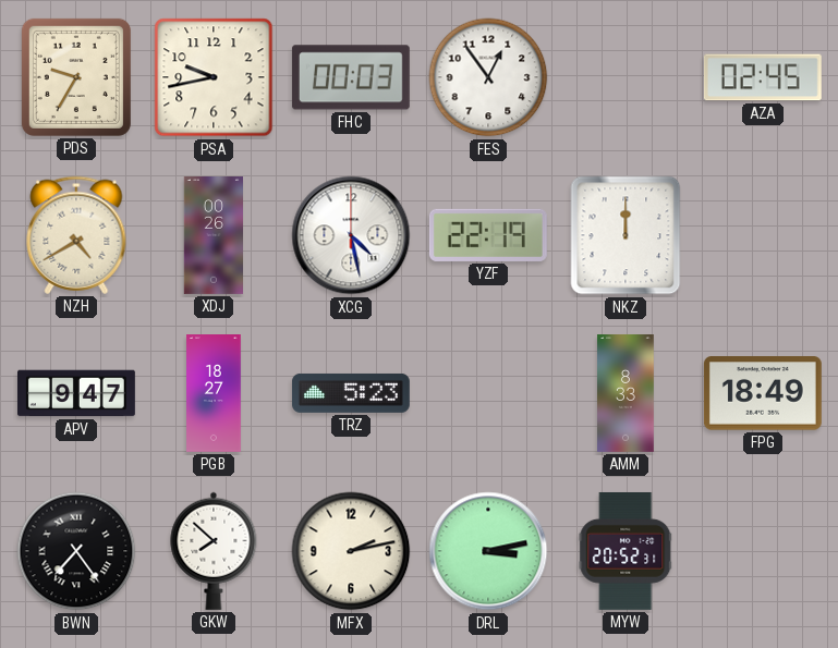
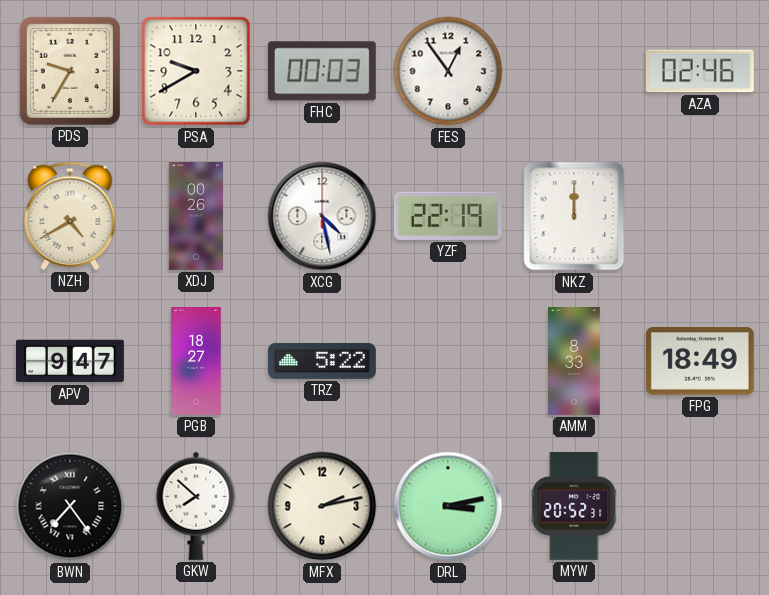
PSA: 9:43 -> 9:40
AZA: 02:45 -> 02:46
TRZ: 5:23 -> 5:22
